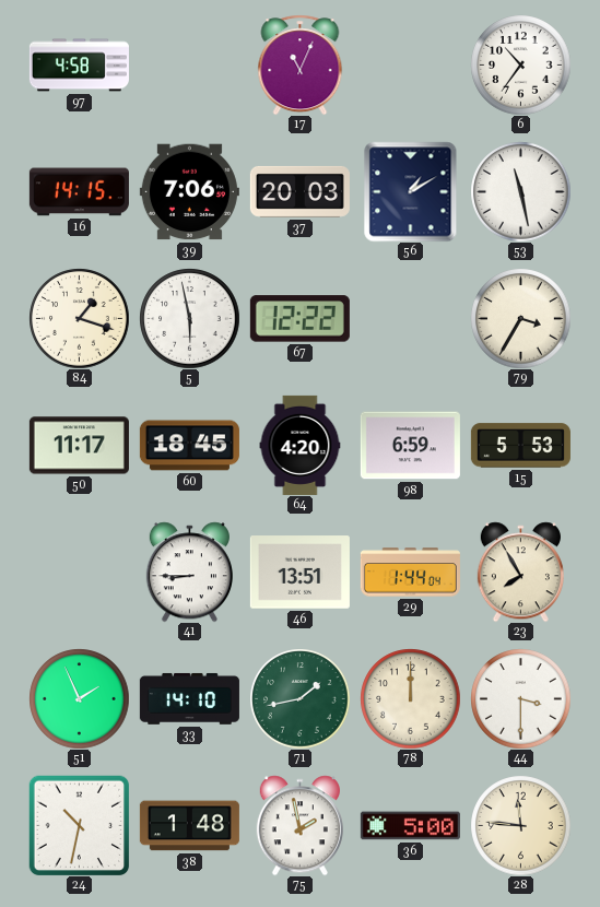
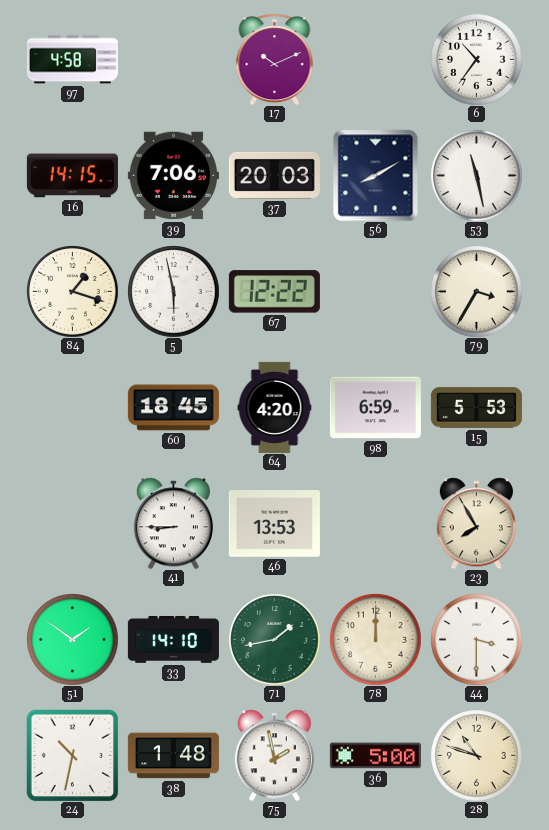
17: 11:04 -> 10:11
56: 1:10 -> 8:10
50: 11:17 -> none
46: 13:51 -> 13:53
29: 1:44 -> none
51: 1:56 -> 1:51
28: 11:46 -> 10:48
